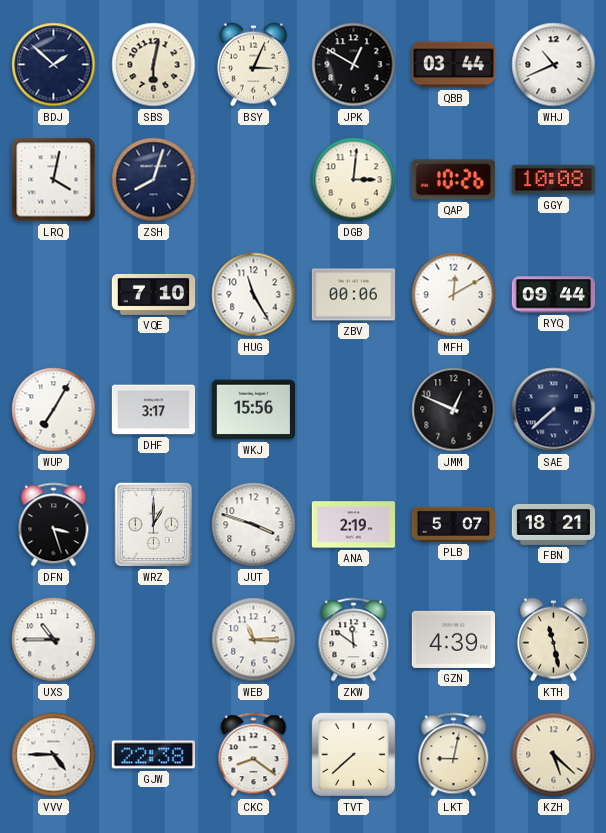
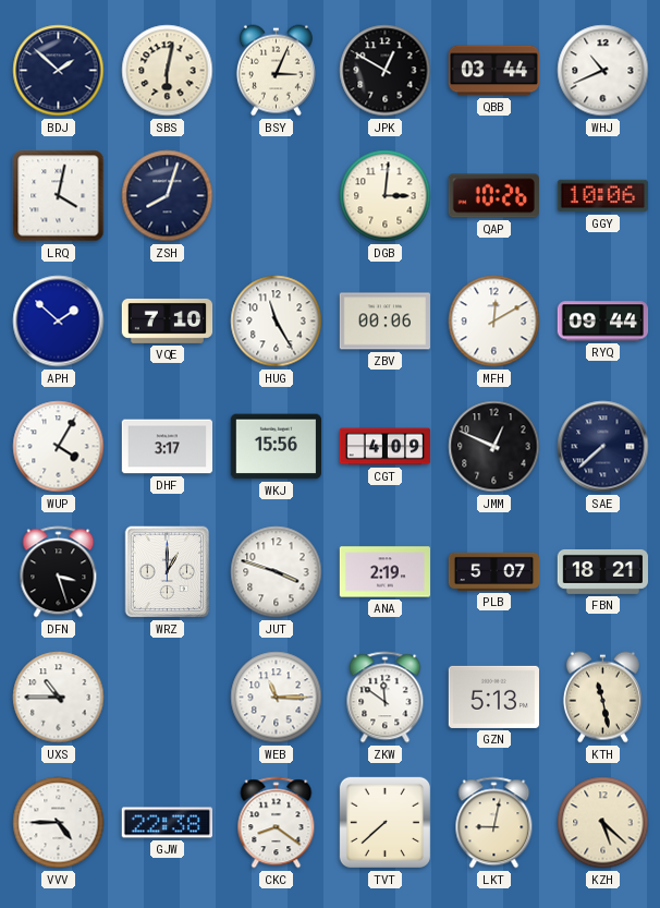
GGY: 10:08 -> 10:06
APH: none -> 1:52
WUP: 7:05 -> 4:05
CGT: none -> 4:09
GZN: 4:39 -> 5:13
